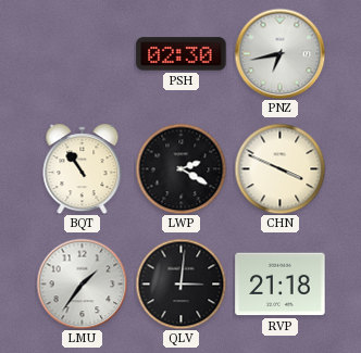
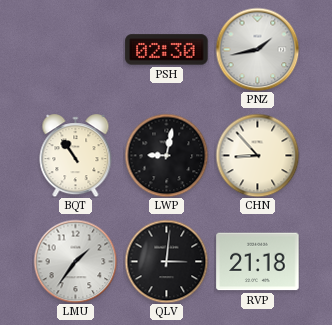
PNZ: 6:43 -> 1:43
LWP: 2:20 -> 9:02
CHN: 3:49 -> 8:53
